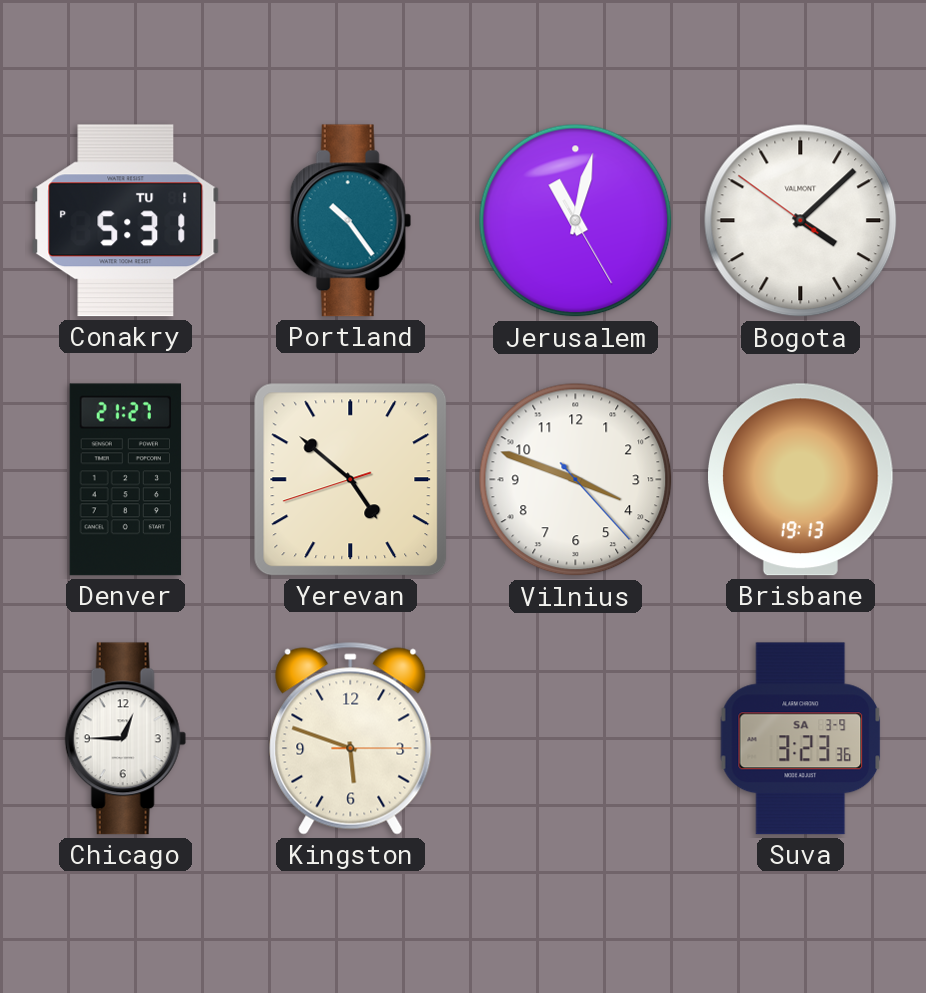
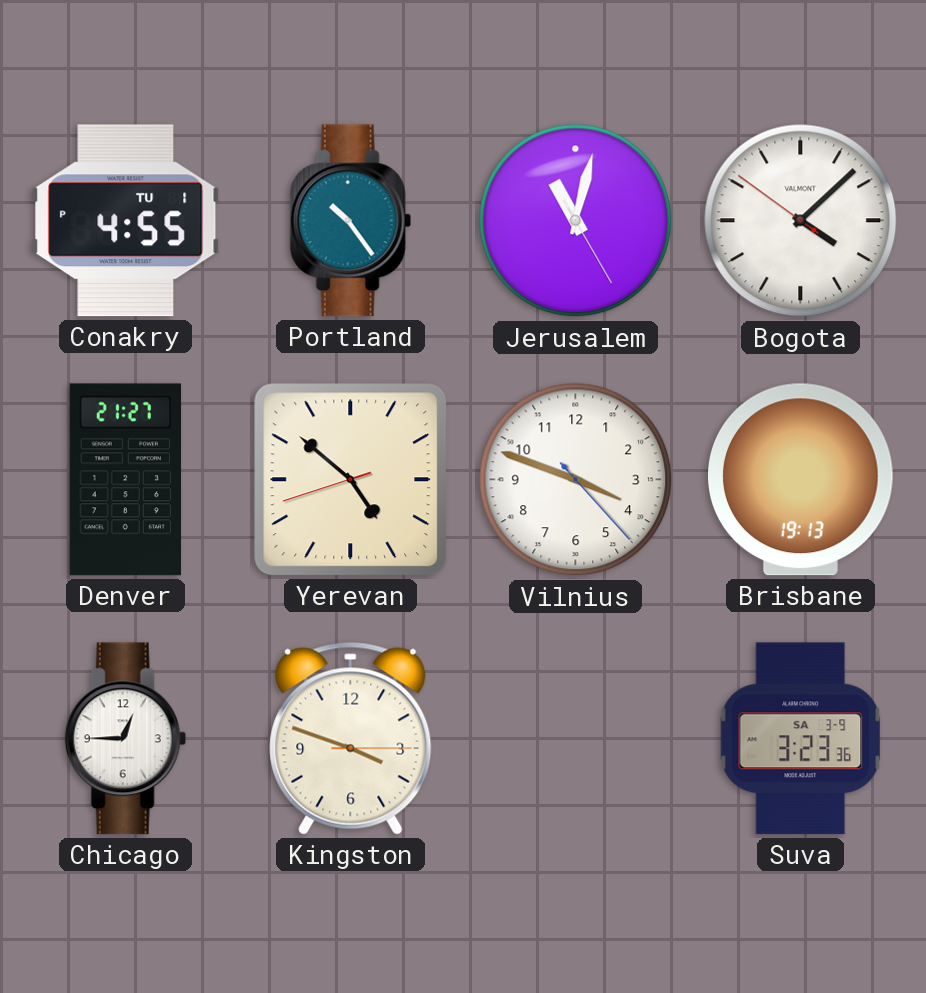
Conakry: 5:31 -> 4:55
Kingston: 5:48 -> 3:48
